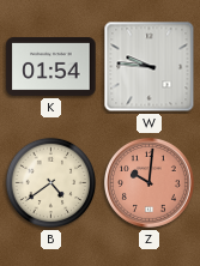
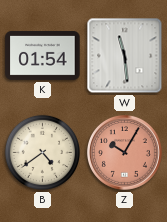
W: 9:46 -> 11:29
Z: 10:01 -> 10:05
